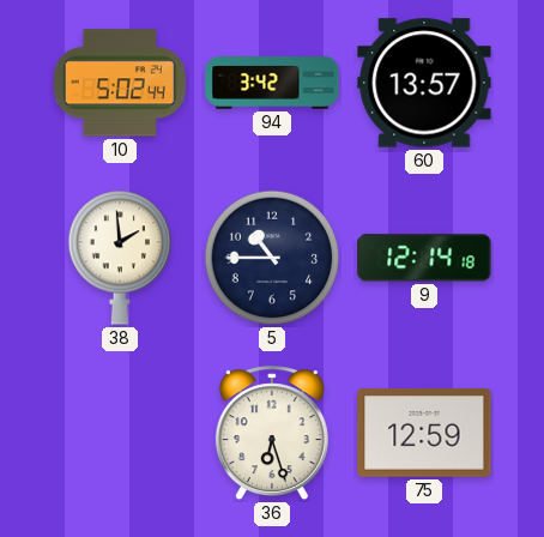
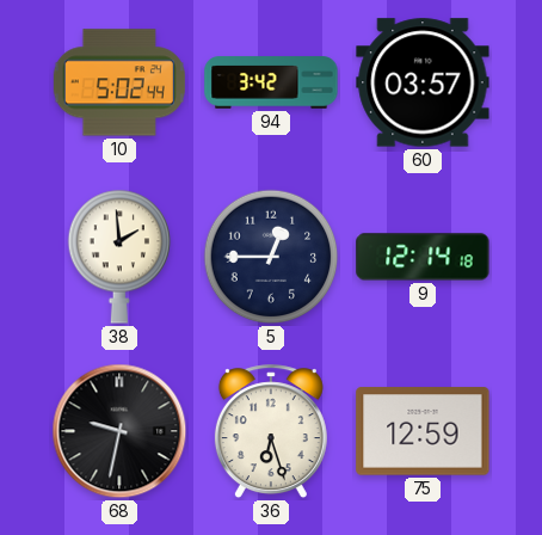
60: 13:57 -> 03:57
5: 10:45 -> 12:45
68: none -> 9:32
